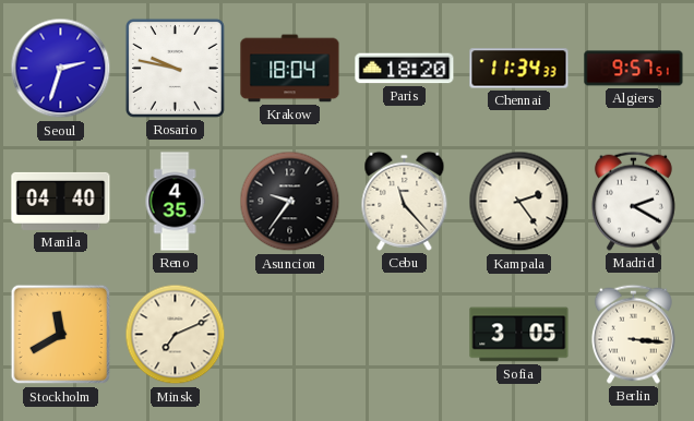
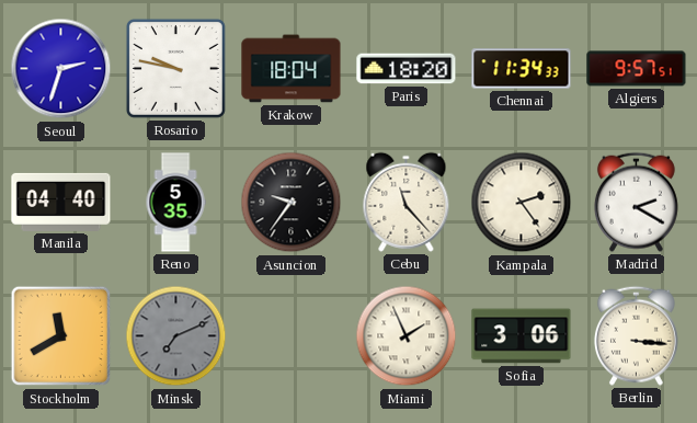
Reno: 4:35 -> 5:35
Minsk dial: cream -> grey
Miami: none -> 1:56
Sofia: 3:05 -> 3:06
